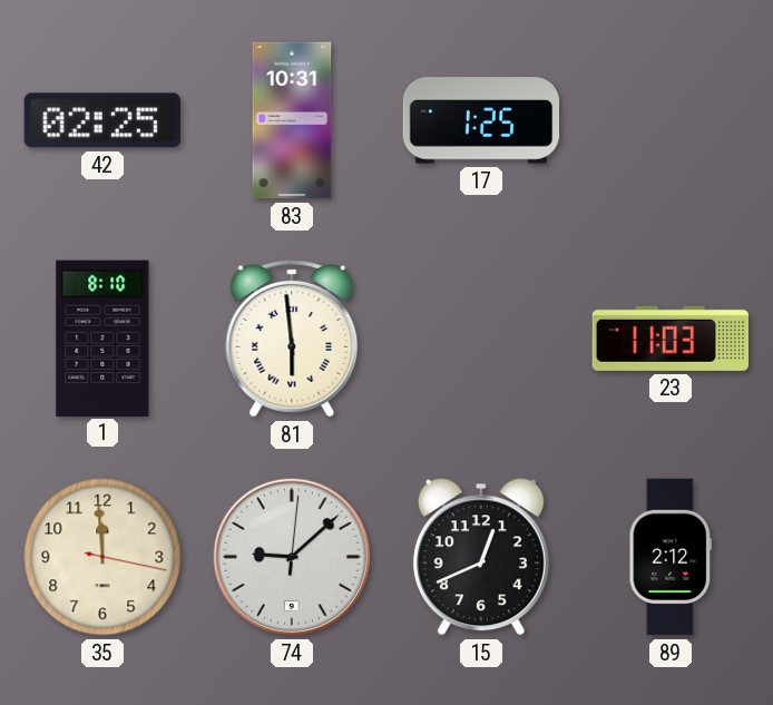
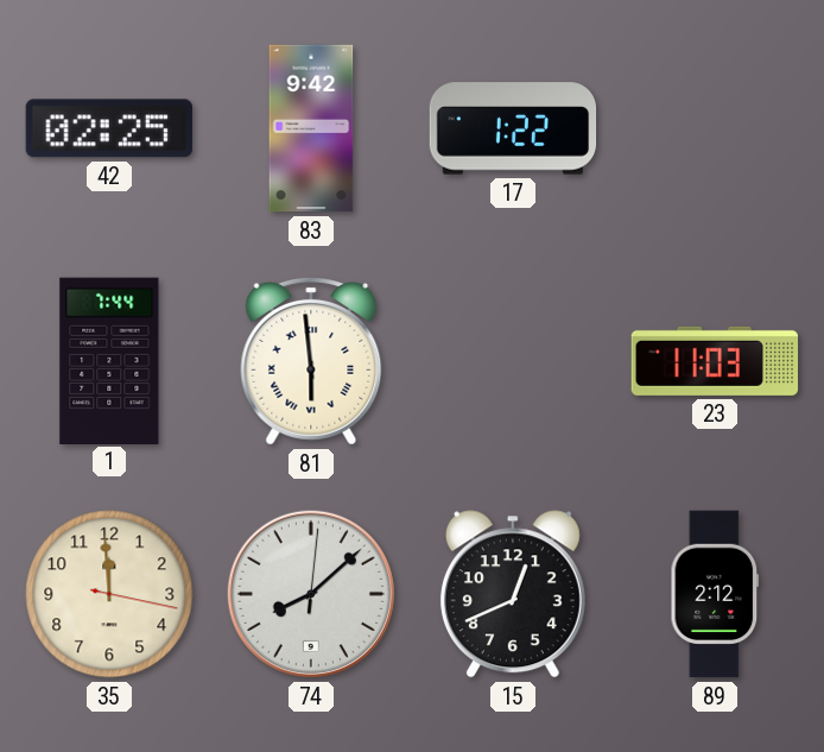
83: 10:31 -> 9:42
17: 1:25 -> 1:22
1: 8:10 -> 7:44
74: 9:08 -> 8:08
